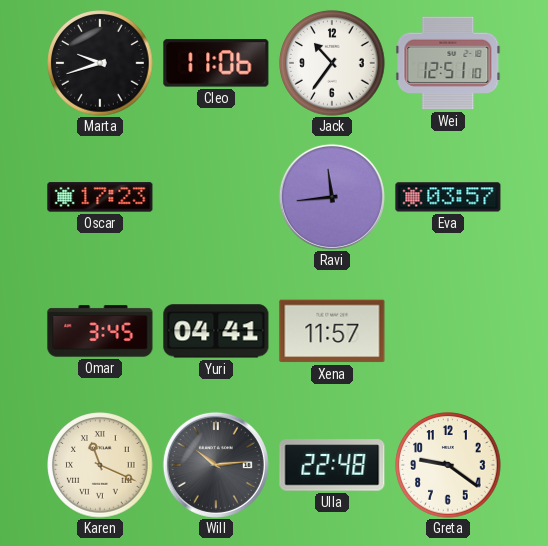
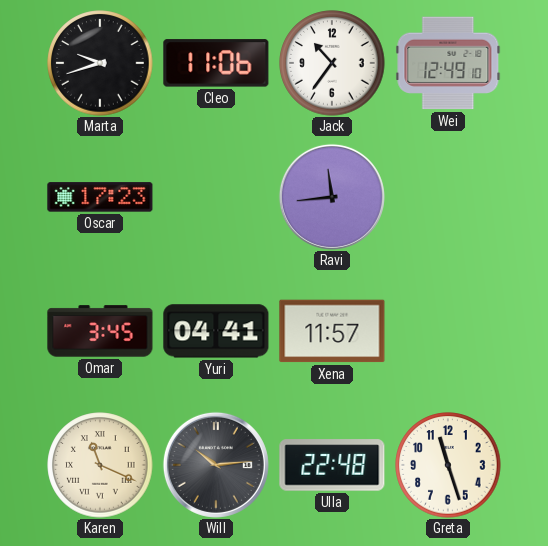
Wei: 12:51 -> 12:49
Eva: 03:57 -> none
Greta: 9:21 -> 11:27
